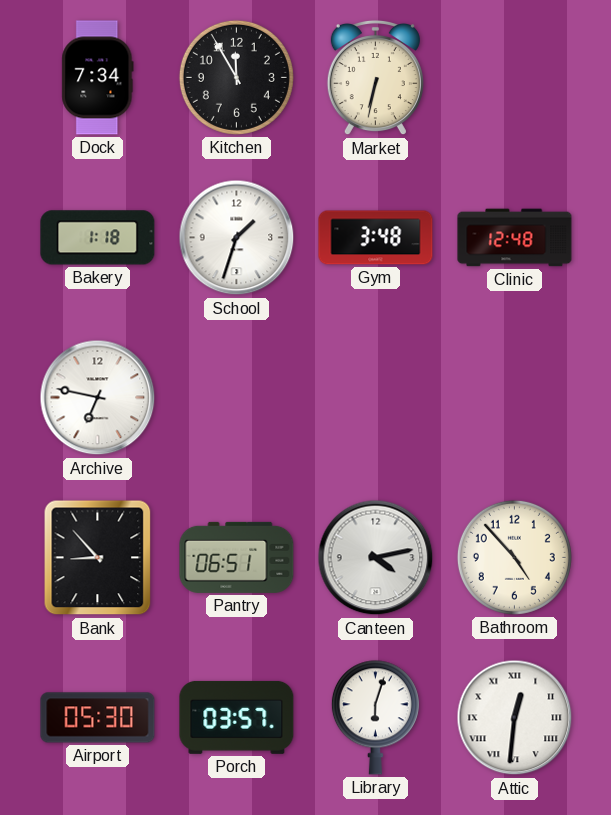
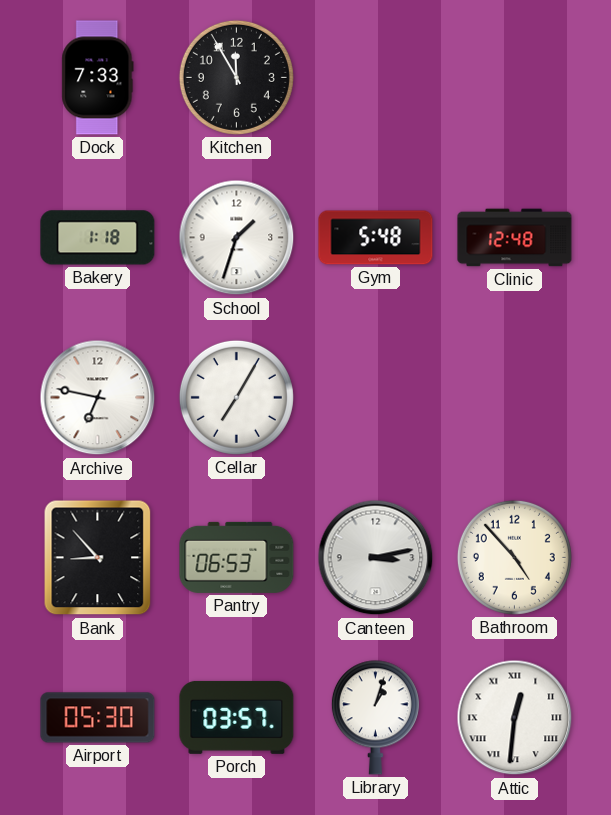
Dock: 7:34 -> 7:33
Market: 6:32 -> none
Gym: 3:48 -> 5:48
Cellar: none -> 7:05
Pantry: 06:51 -> 06:53
Canteen: 4:13 -> 3:13
Library: 6:03 -> 1:03
